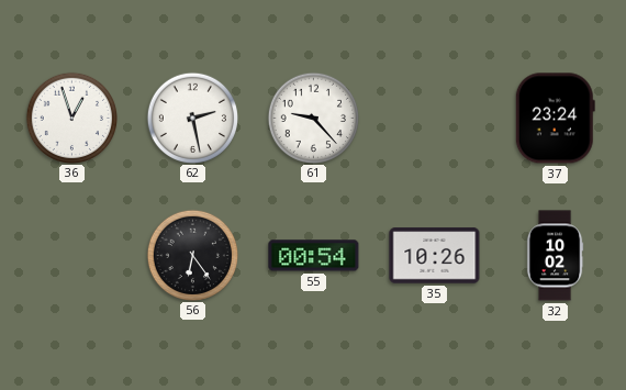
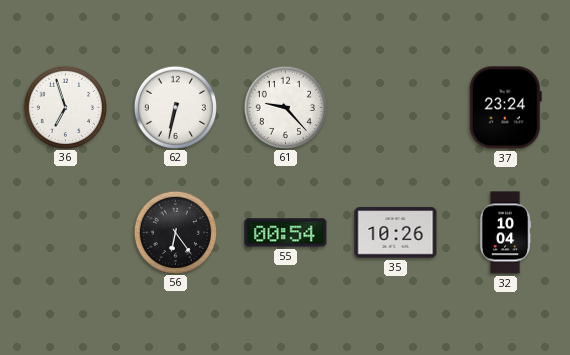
36: 12:57 -> 6:57
62: 2:28 -> 6:32
32: 10:02 -> 10:04
